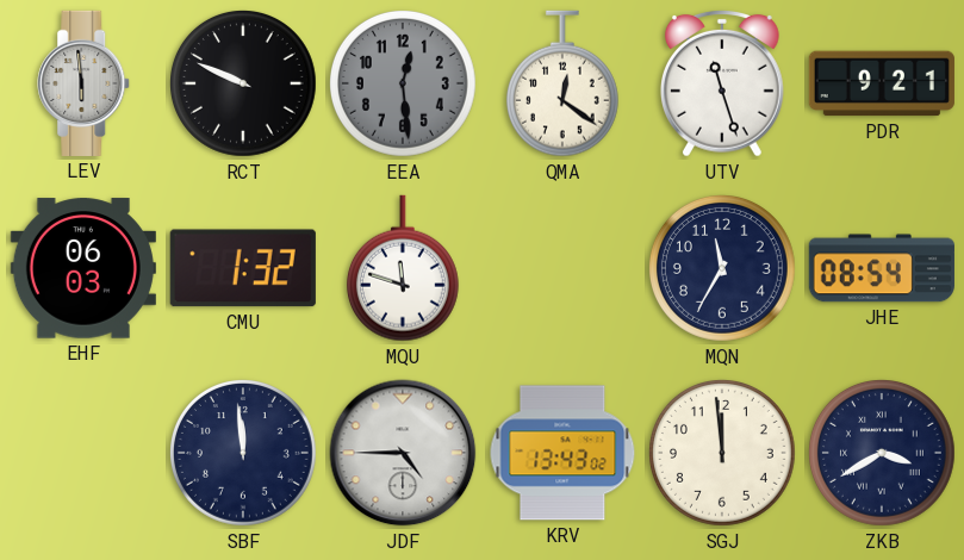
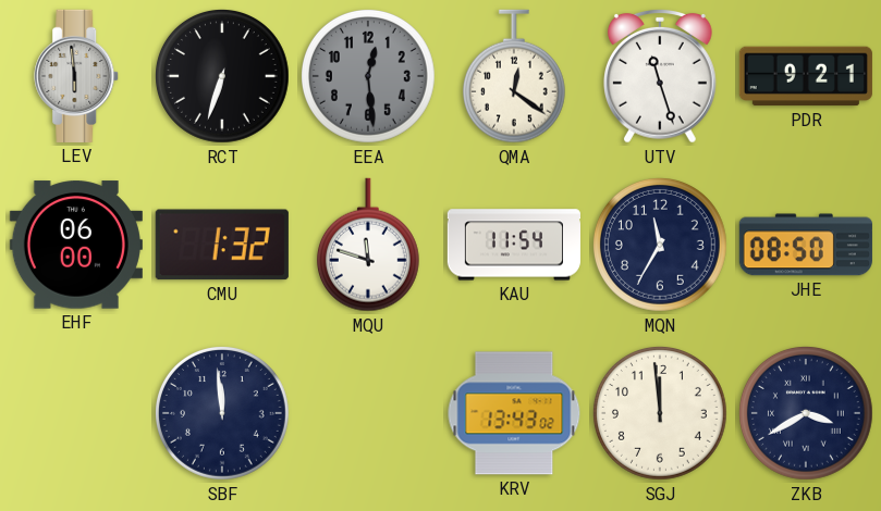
RCT: 9:49 -> 6:33
EHF: 06:03 -> 06:00
KAU: none -> 11:54
JHE: 08:54 -> 08:50
JDF: 4:45 -> none
